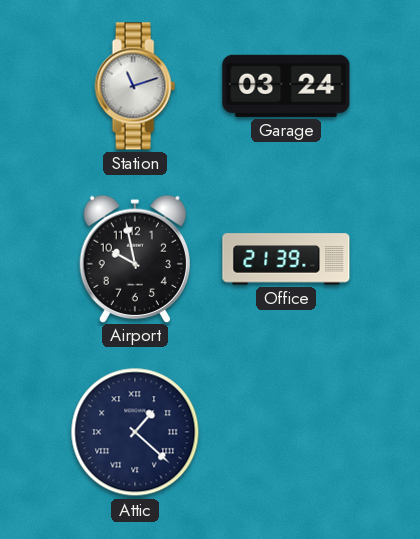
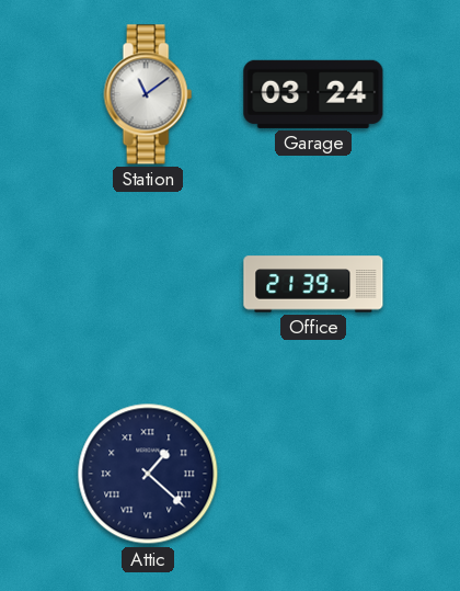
Station: 11:12 -> 11:09
Airport: 9:58 -> none
